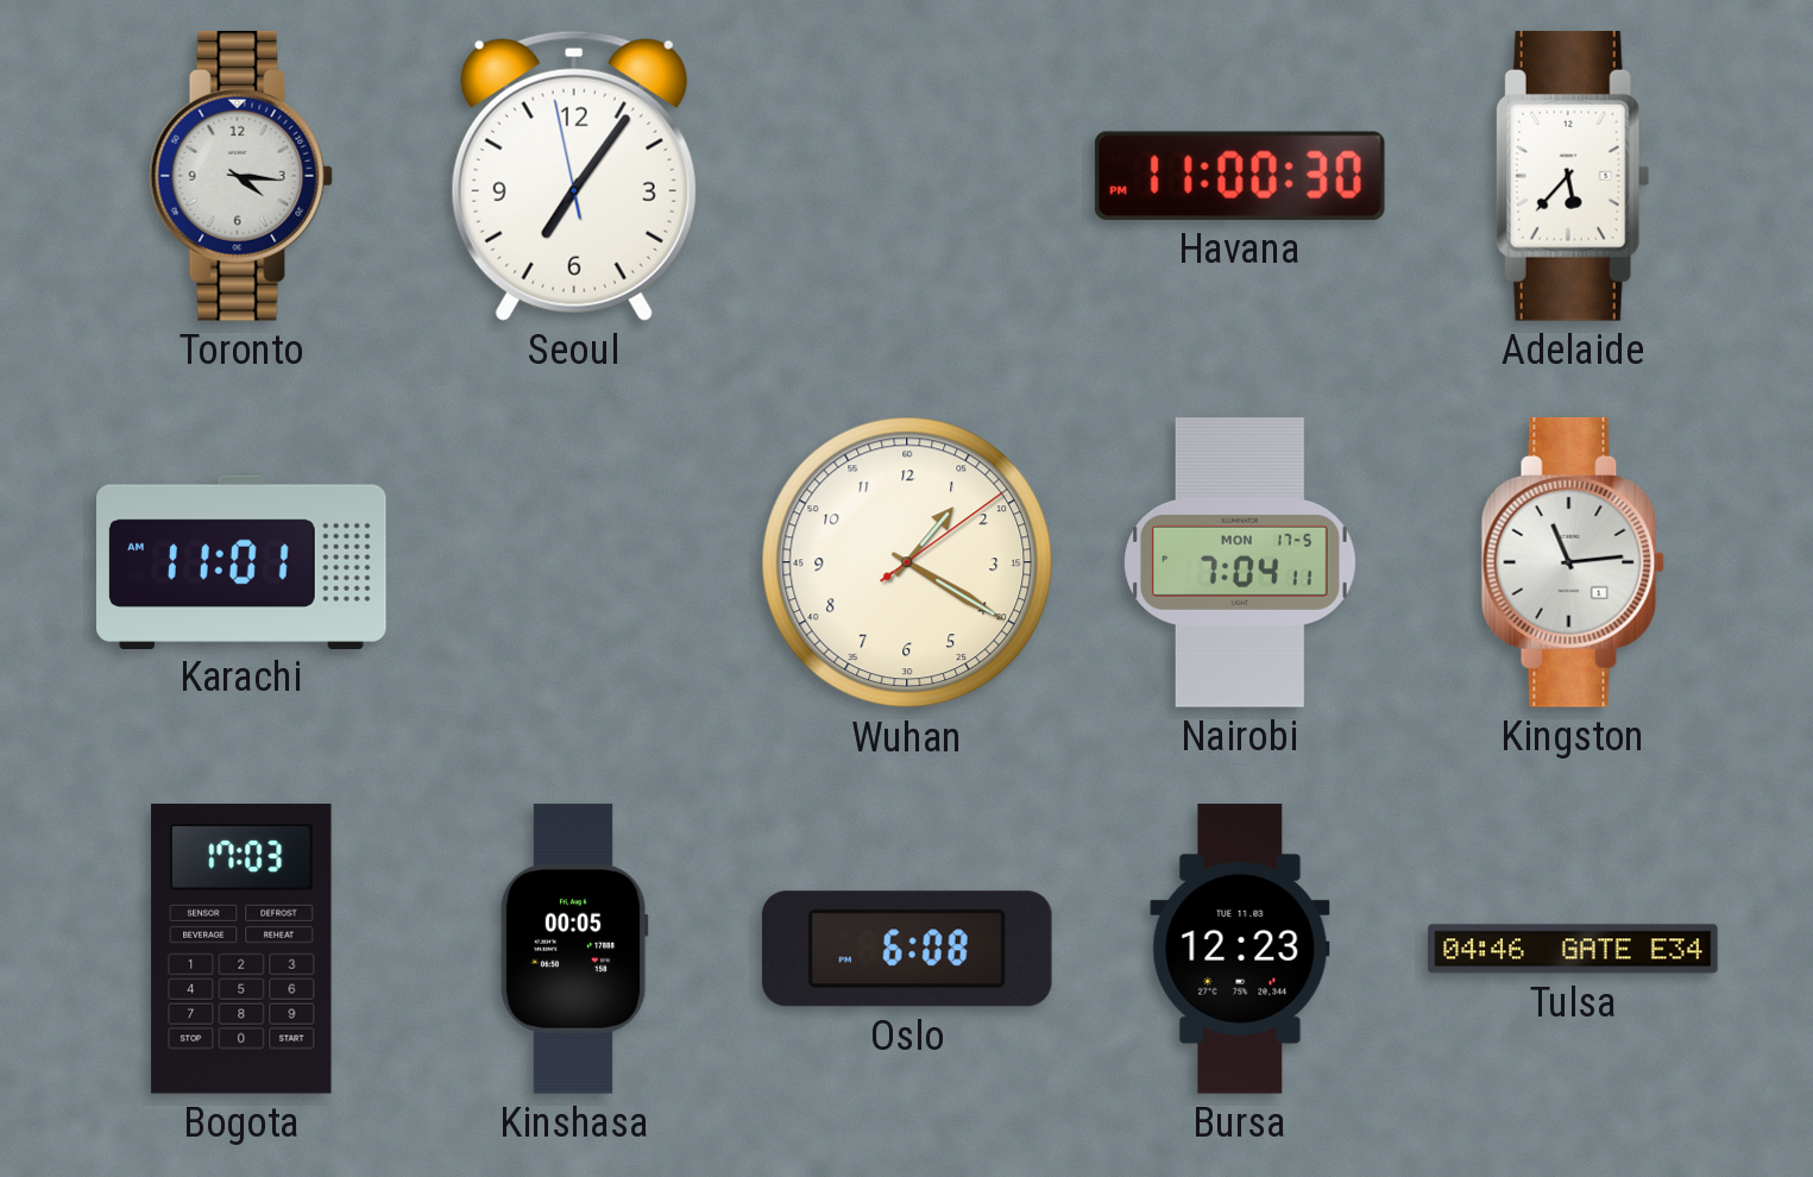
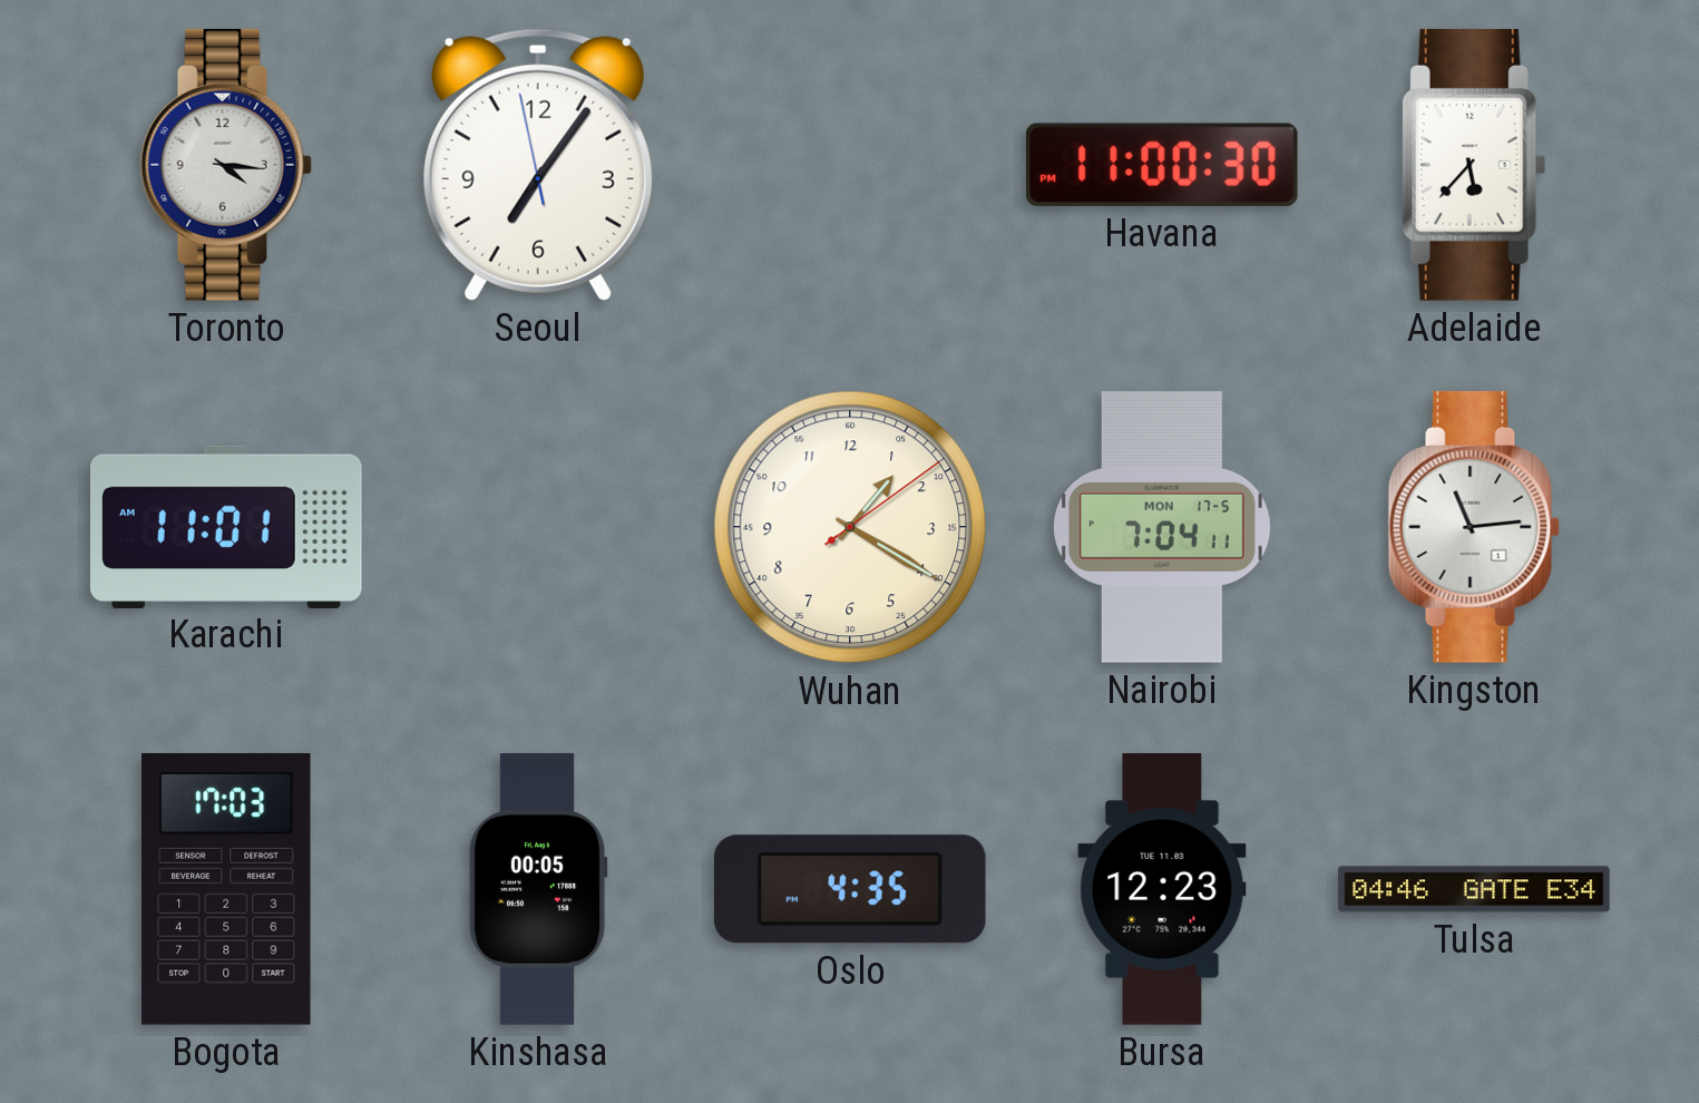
Oslo: 6:08 -> 4:35
